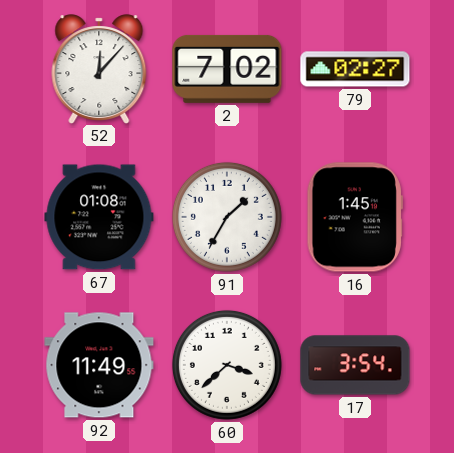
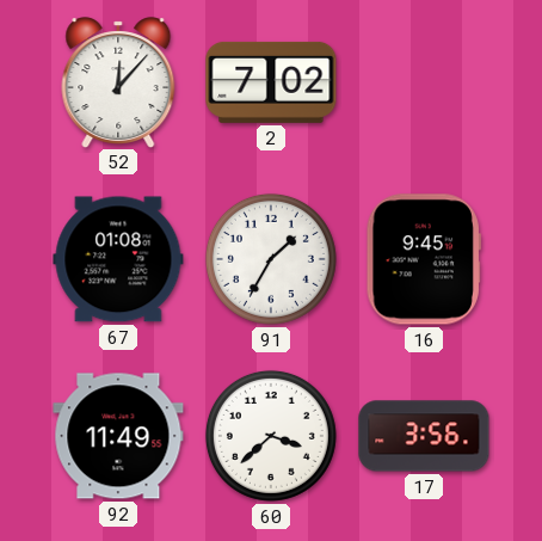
79: 02:27 -> none
16: 1:45 -> 9:45
17: 3:54 -> 3:56
